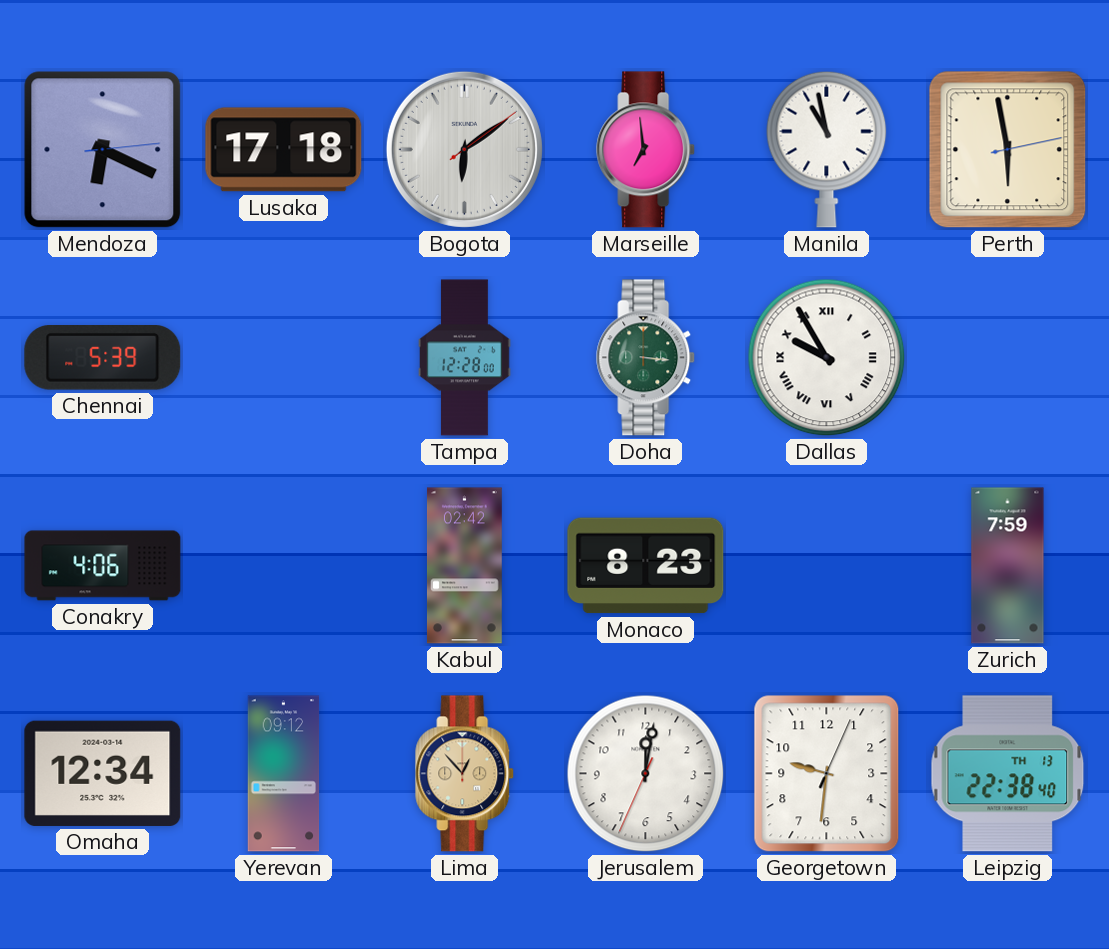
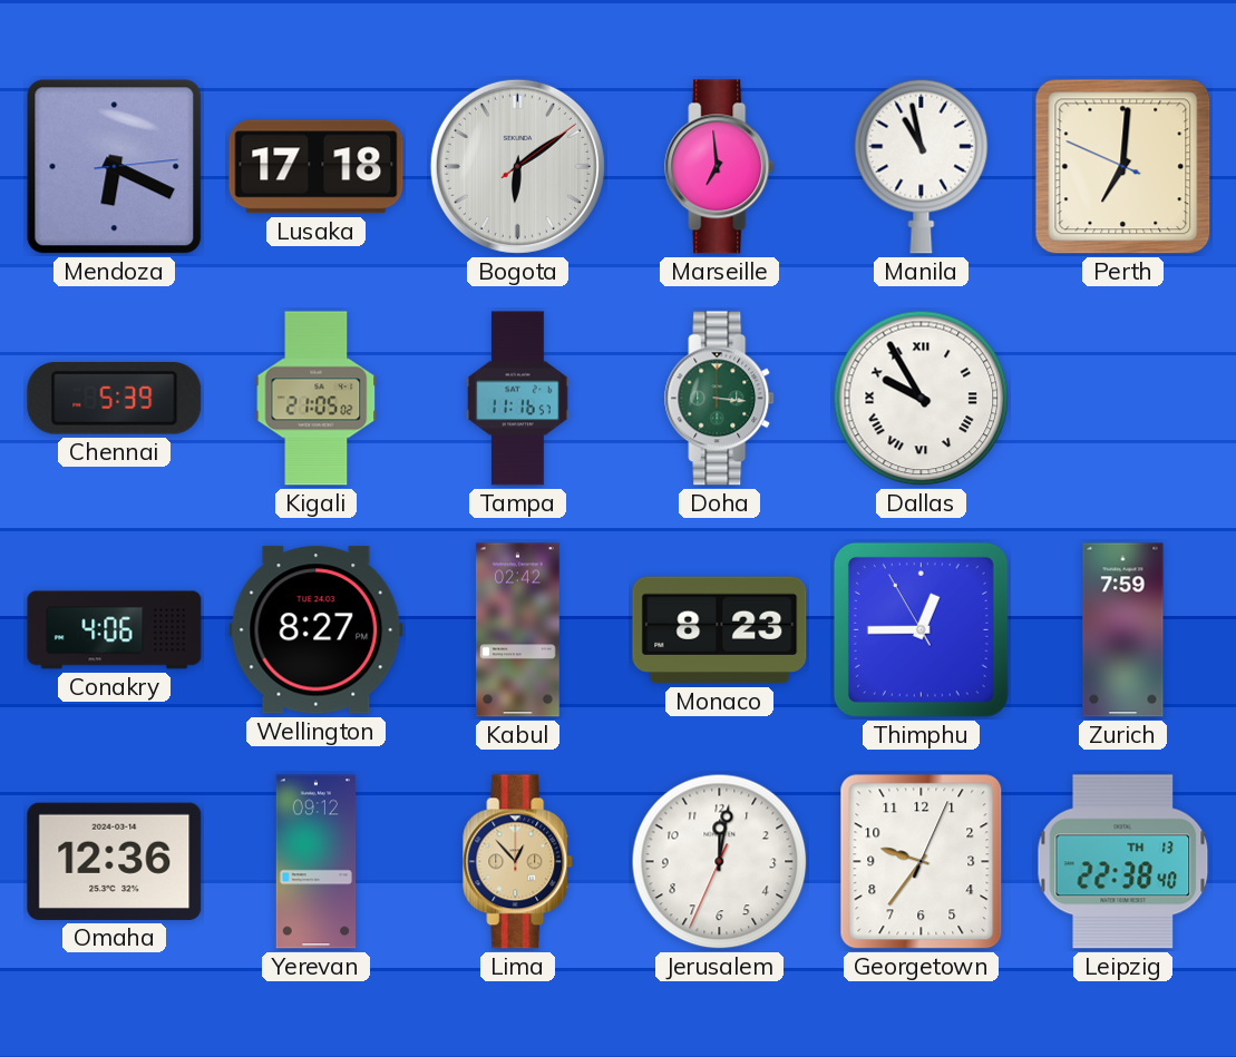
Perth: 5:58 -> 7:00
Kigali: none -> 21:05
Tampa: 12:28 -> 11:16
Wellington: none -> 8:27
Thimphu: none -> 12:44
Omaha: 12:34 -> 12:36
Georgetown: 9:31 -> 9:36
